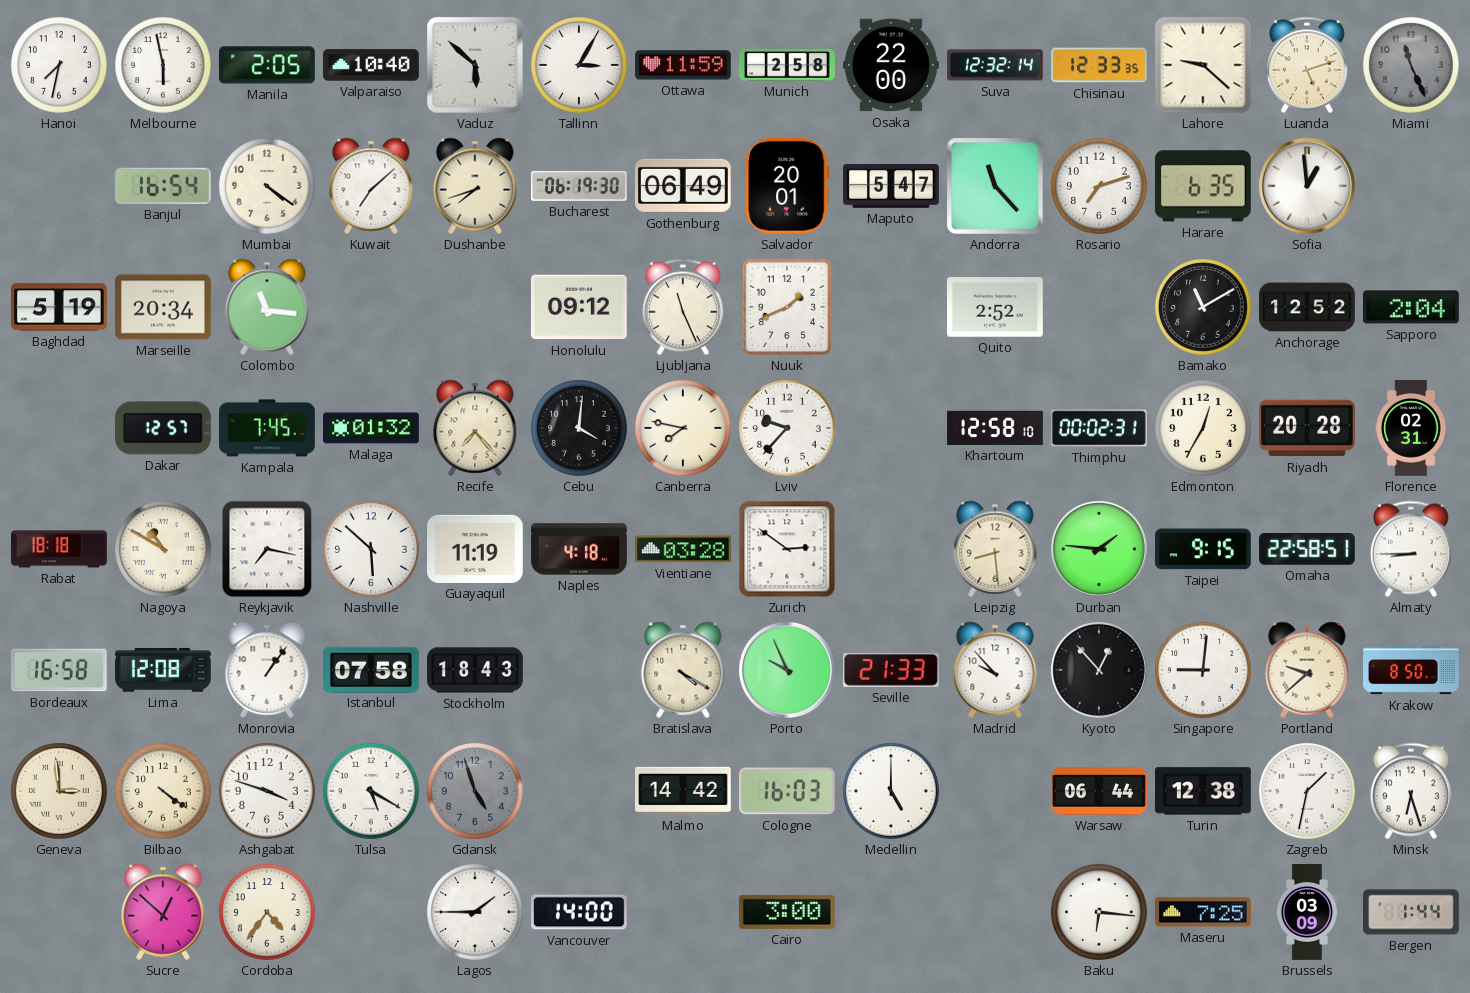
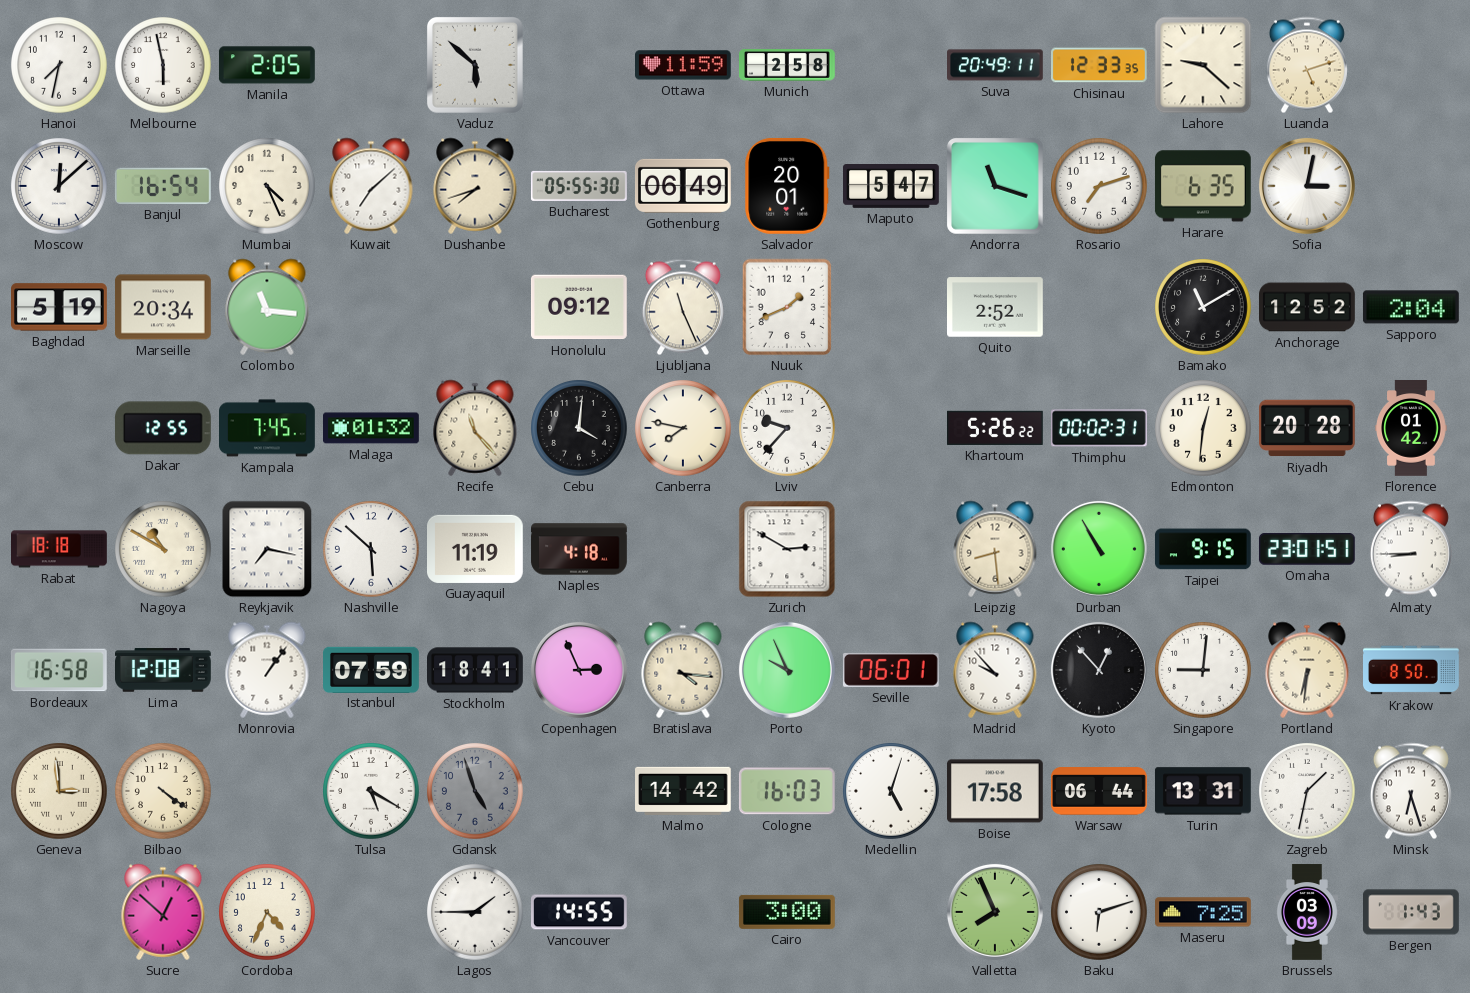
Valparaiso: 10:40 -> none
Tallinn: 3:05 -> none
Osaka: 22:00 -> none
Suva: 12:32 -> 20:49
Miami: 11:26 -> none
Moscow: none -> 12:08
Mumbai: 4:21 -> 4:26
Bucharest: 06:19 -> 05:55
Andorra: 11:23 -> 11:18
Sofia: 12:59 -> 3:02
Dakar: 12:57 -> 12:55
Recife: 7:23 -> 11:23
Khartoum: 12:58 -> 5:26
Edmonton: 12:35 -> 12:31
Florence: 02:31 -> 01:42
Vientiane: 03:28 -> none
Zurich: 2:51 -> 2:50
Durban: 1:46 -> 10:55
Omaha: 22:58 -> 23:01
Istanbul: 07:58 -> 07:59
Stockholm: 18:43 -> 18:41
Copenhagen: none -> 2:56
Bratislava: 4:20 -> 4:16
Seville: 21:33 -> 06:01
Portland: 9:38 -> 6:31
Ashgabat: 3:48 -> none
Medellin: 5:00 -> 5:03
Boise: none -> 17:58
Turin: 12:38 -> 13:31
Cordoba: 4:36 -> 4:34
Vancouver: 14:00 -> 14:55
Valletta: none -> 7:56
Baku: 6:16 -> 6:12
Bergen: 1:44 -> 1:43
